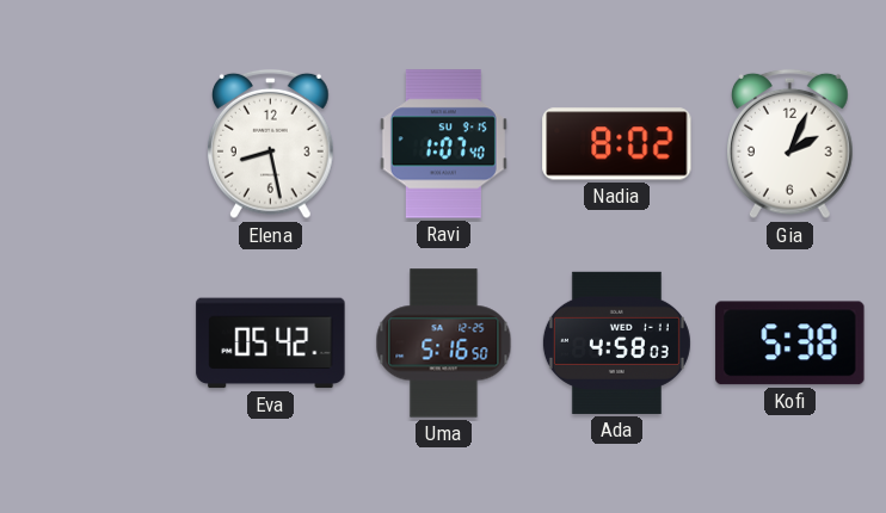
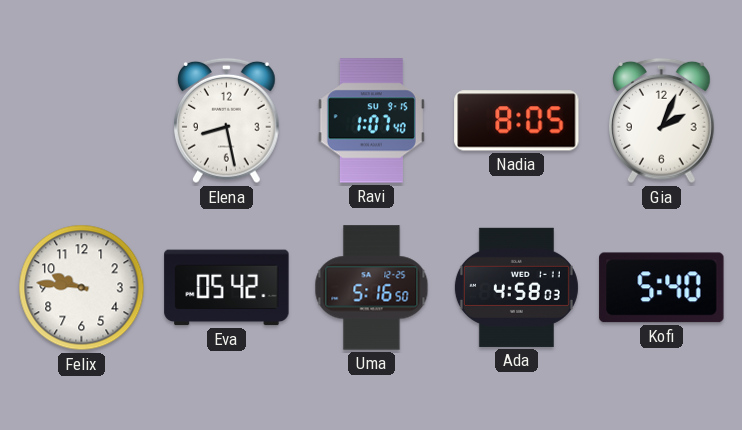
Nadia: 8:02 -> 8:05
Felix: none -> 9:46
Kofi: 5:38 -> 5:40
